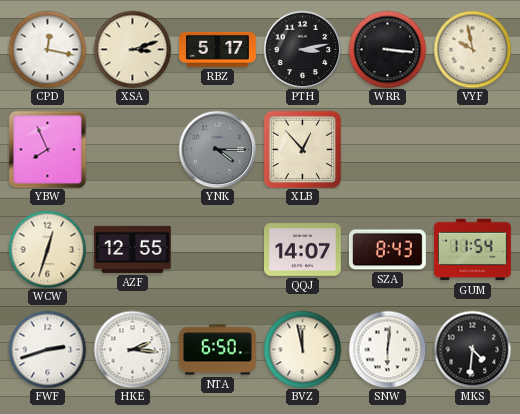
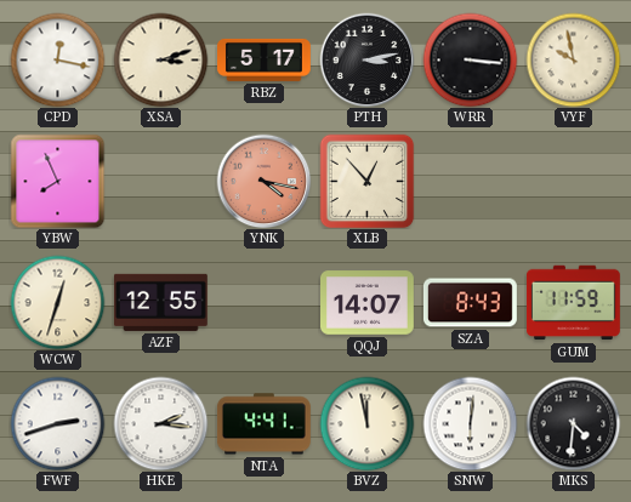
YNK: 4:15 -> 4:17
YNK dial: grey -> salmon
GUM: 11:54 -> 11:59
NTA: 6:50 -> 4:41
